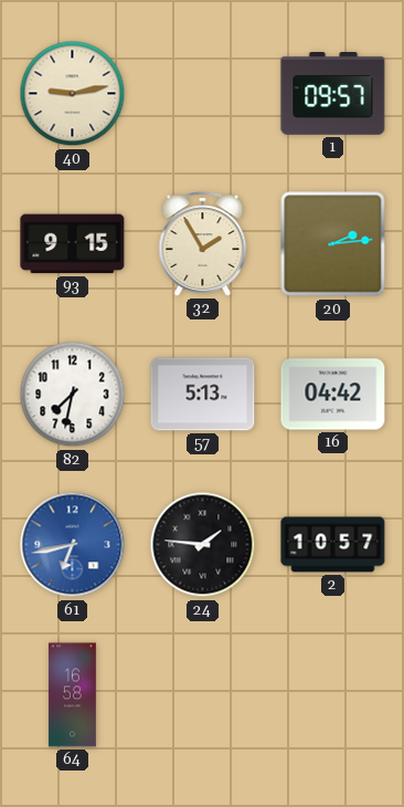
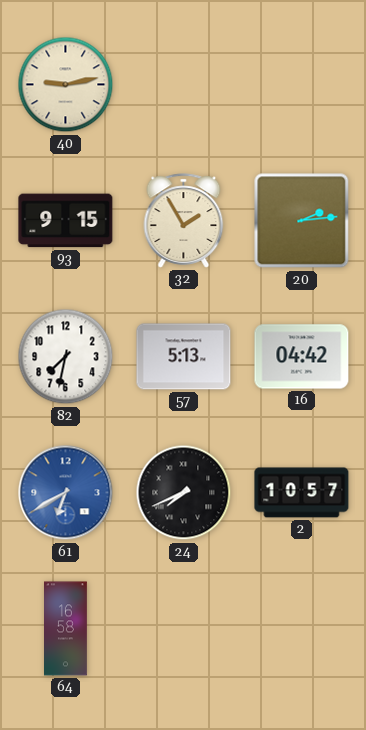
1: 09:57 -> none
61: 6:43 -> 6:40
24: 1:46 -> 7:41
